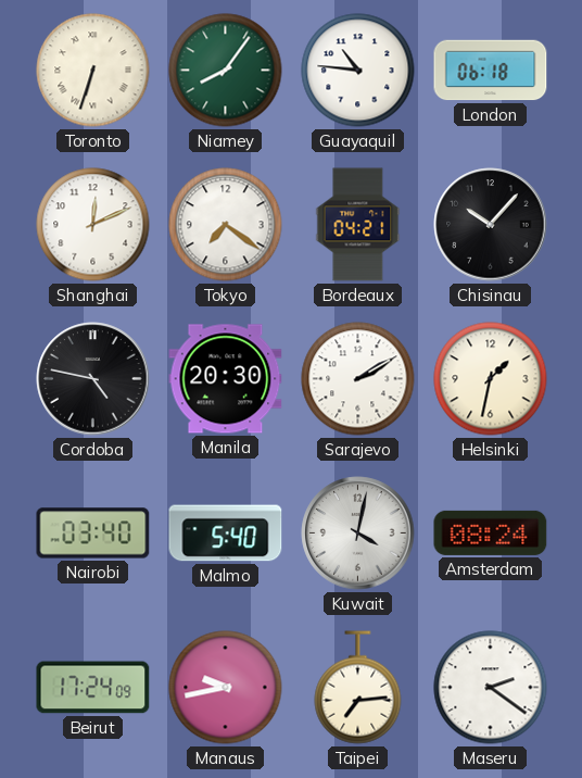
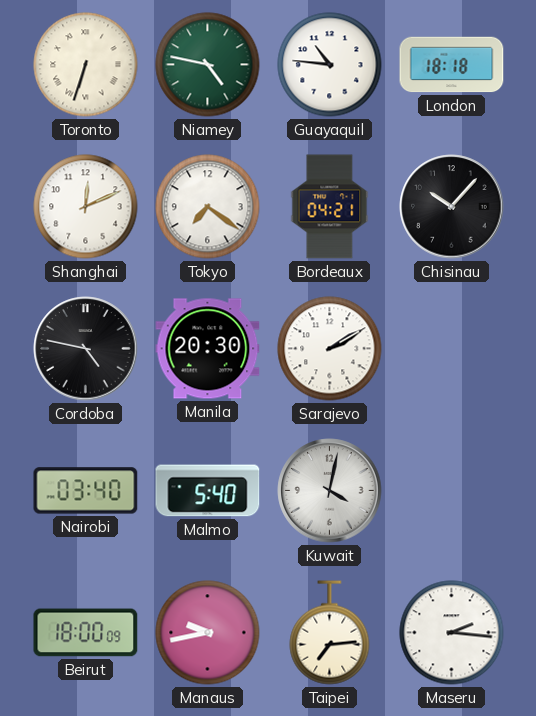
Niamey: 8:06 -> 4:47
London: 06:18 -> 18:18
Helsinki: 1:32 -> none
Amsterdam: 08:24 -> none
Beirut: 17:24 -> 18:00
Maseru: 2:21 -> 2:16
